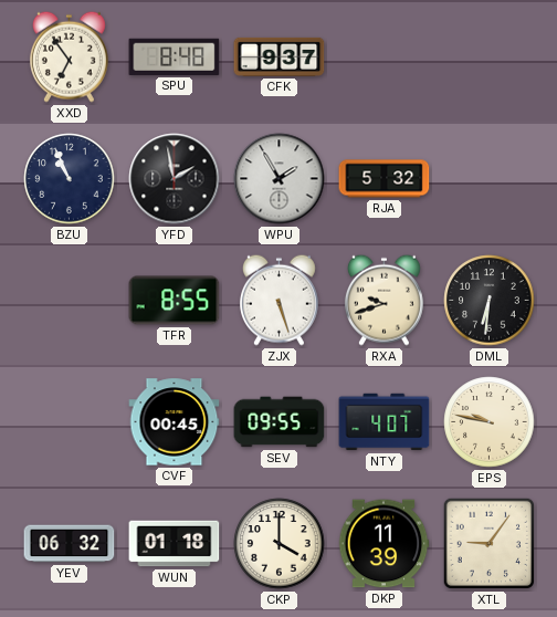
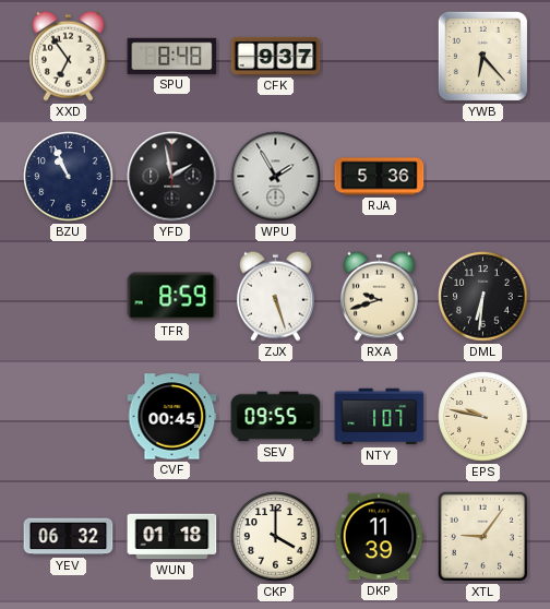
YWB: none -> 6:23
RJA: 5:32 -> 5:36
TFR: 8:55 -> 8:59
NTY: 4:07 -> 1:07
